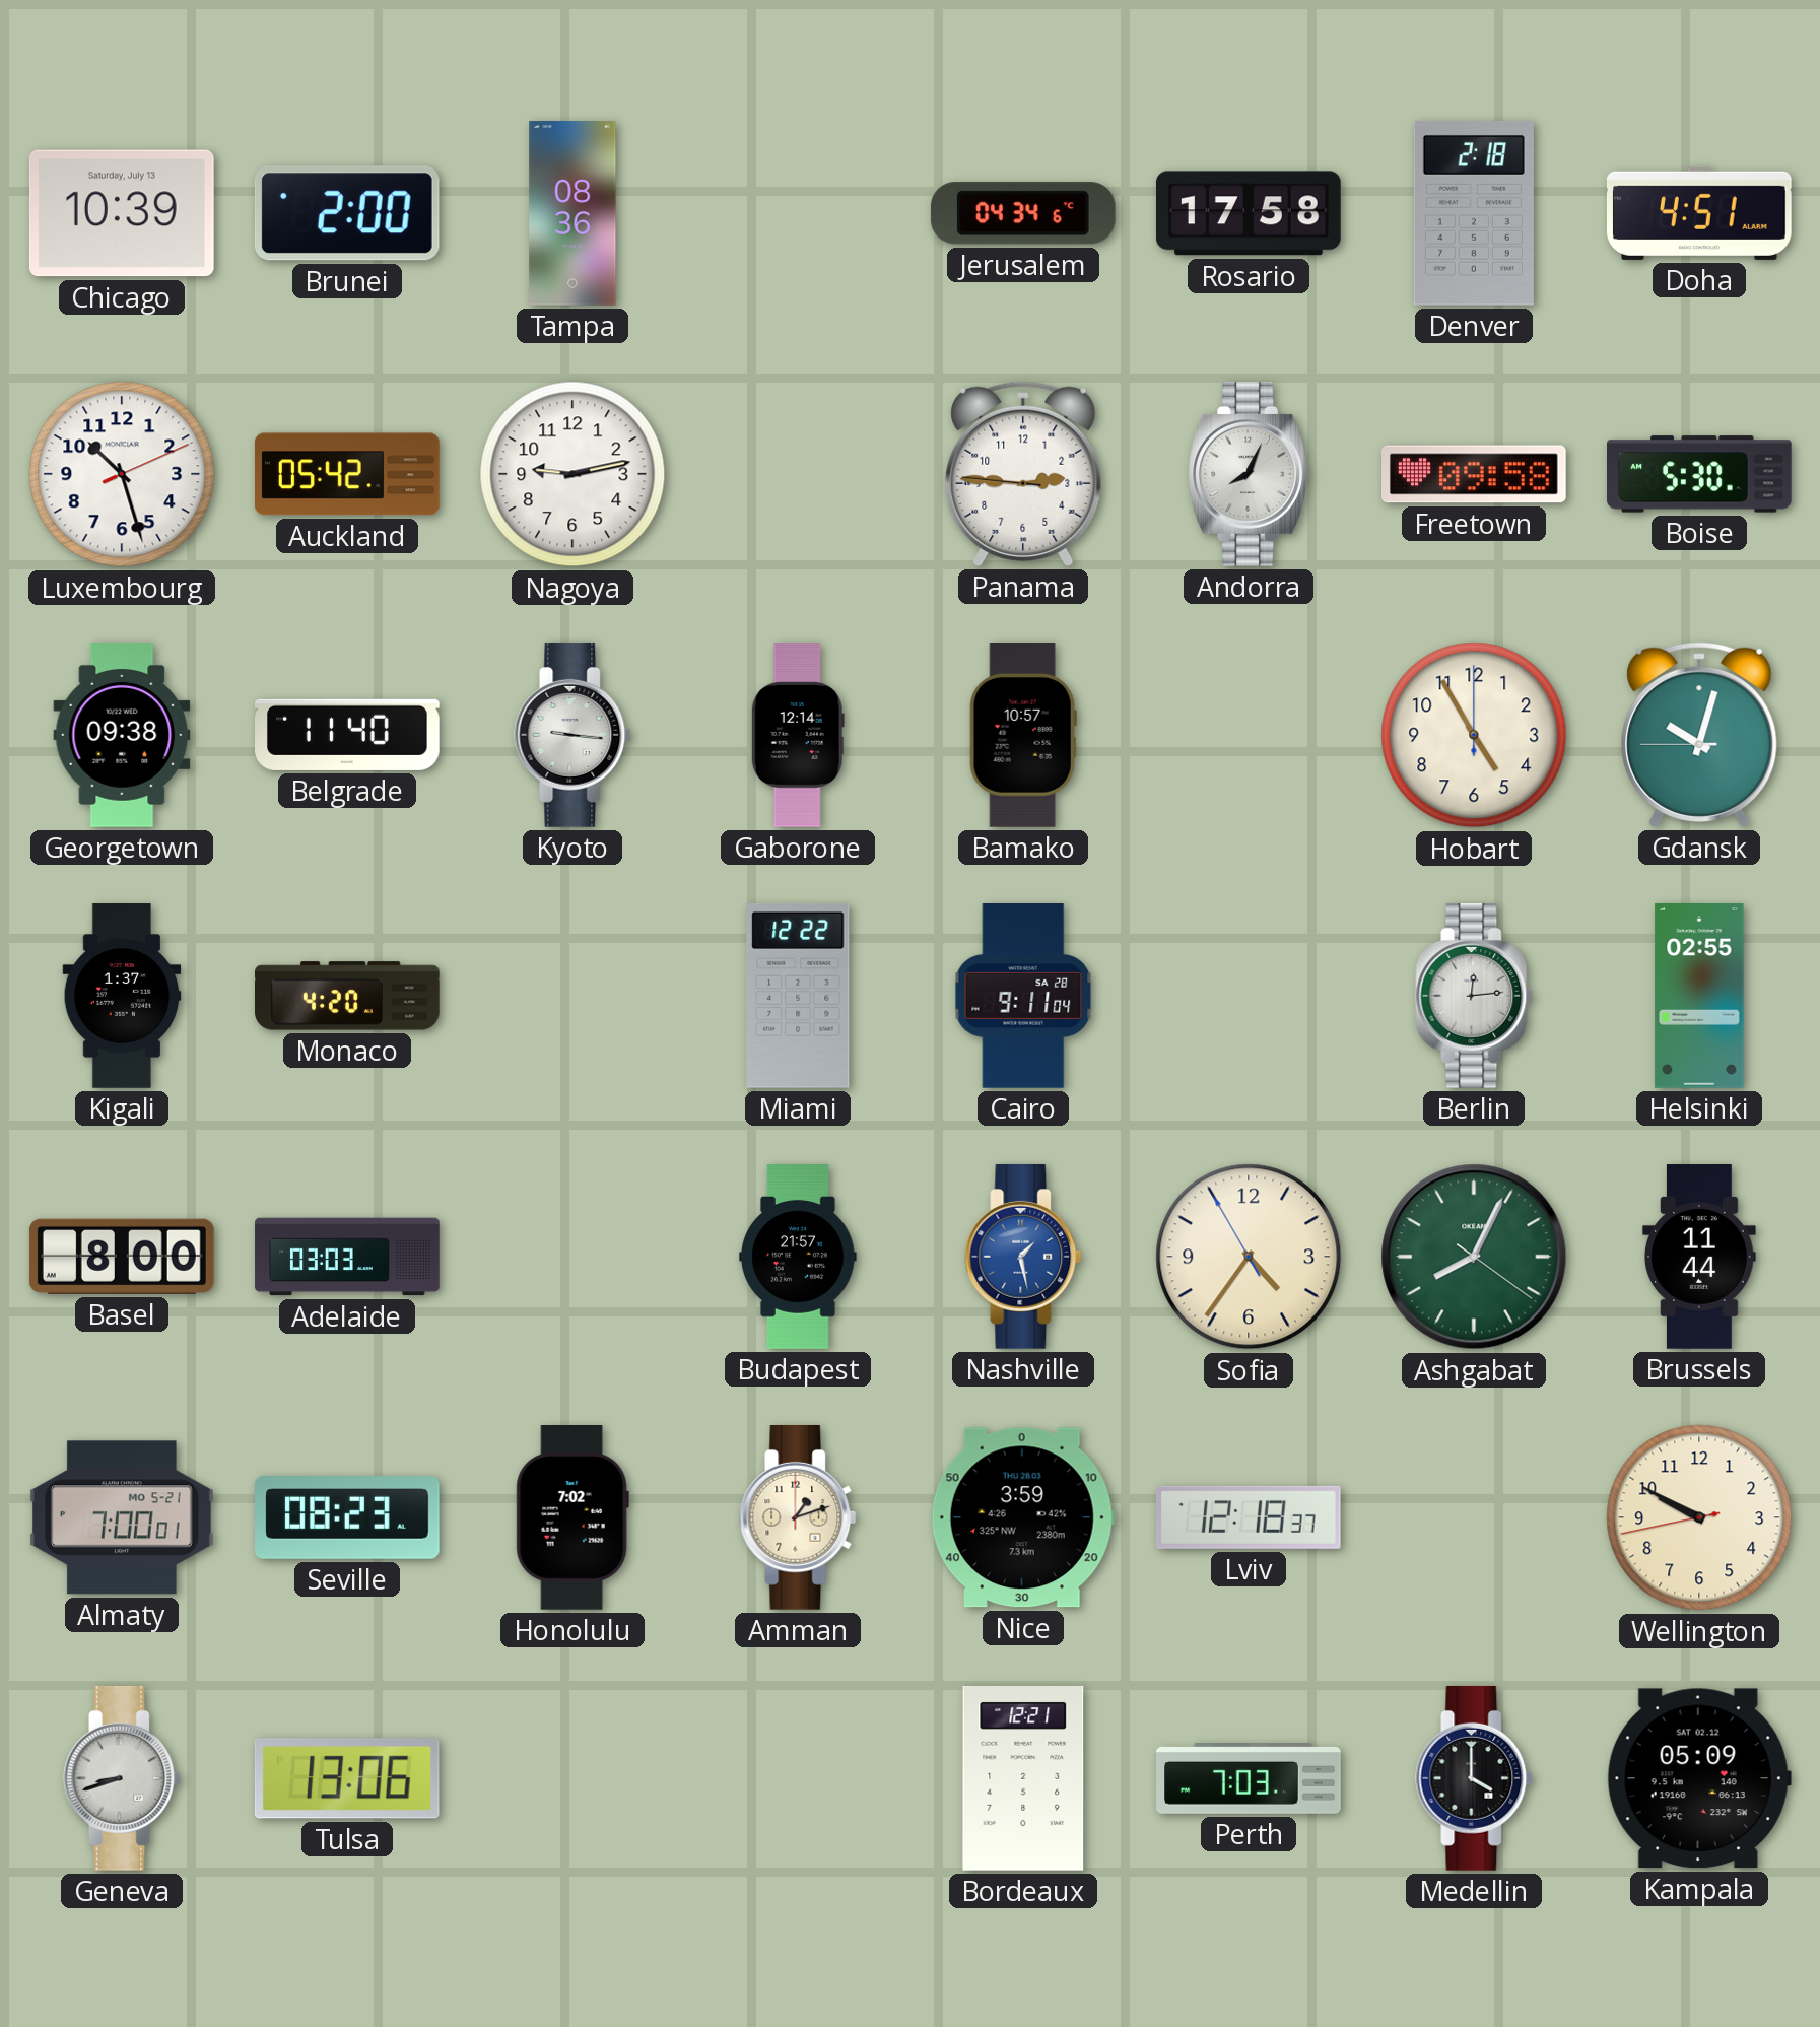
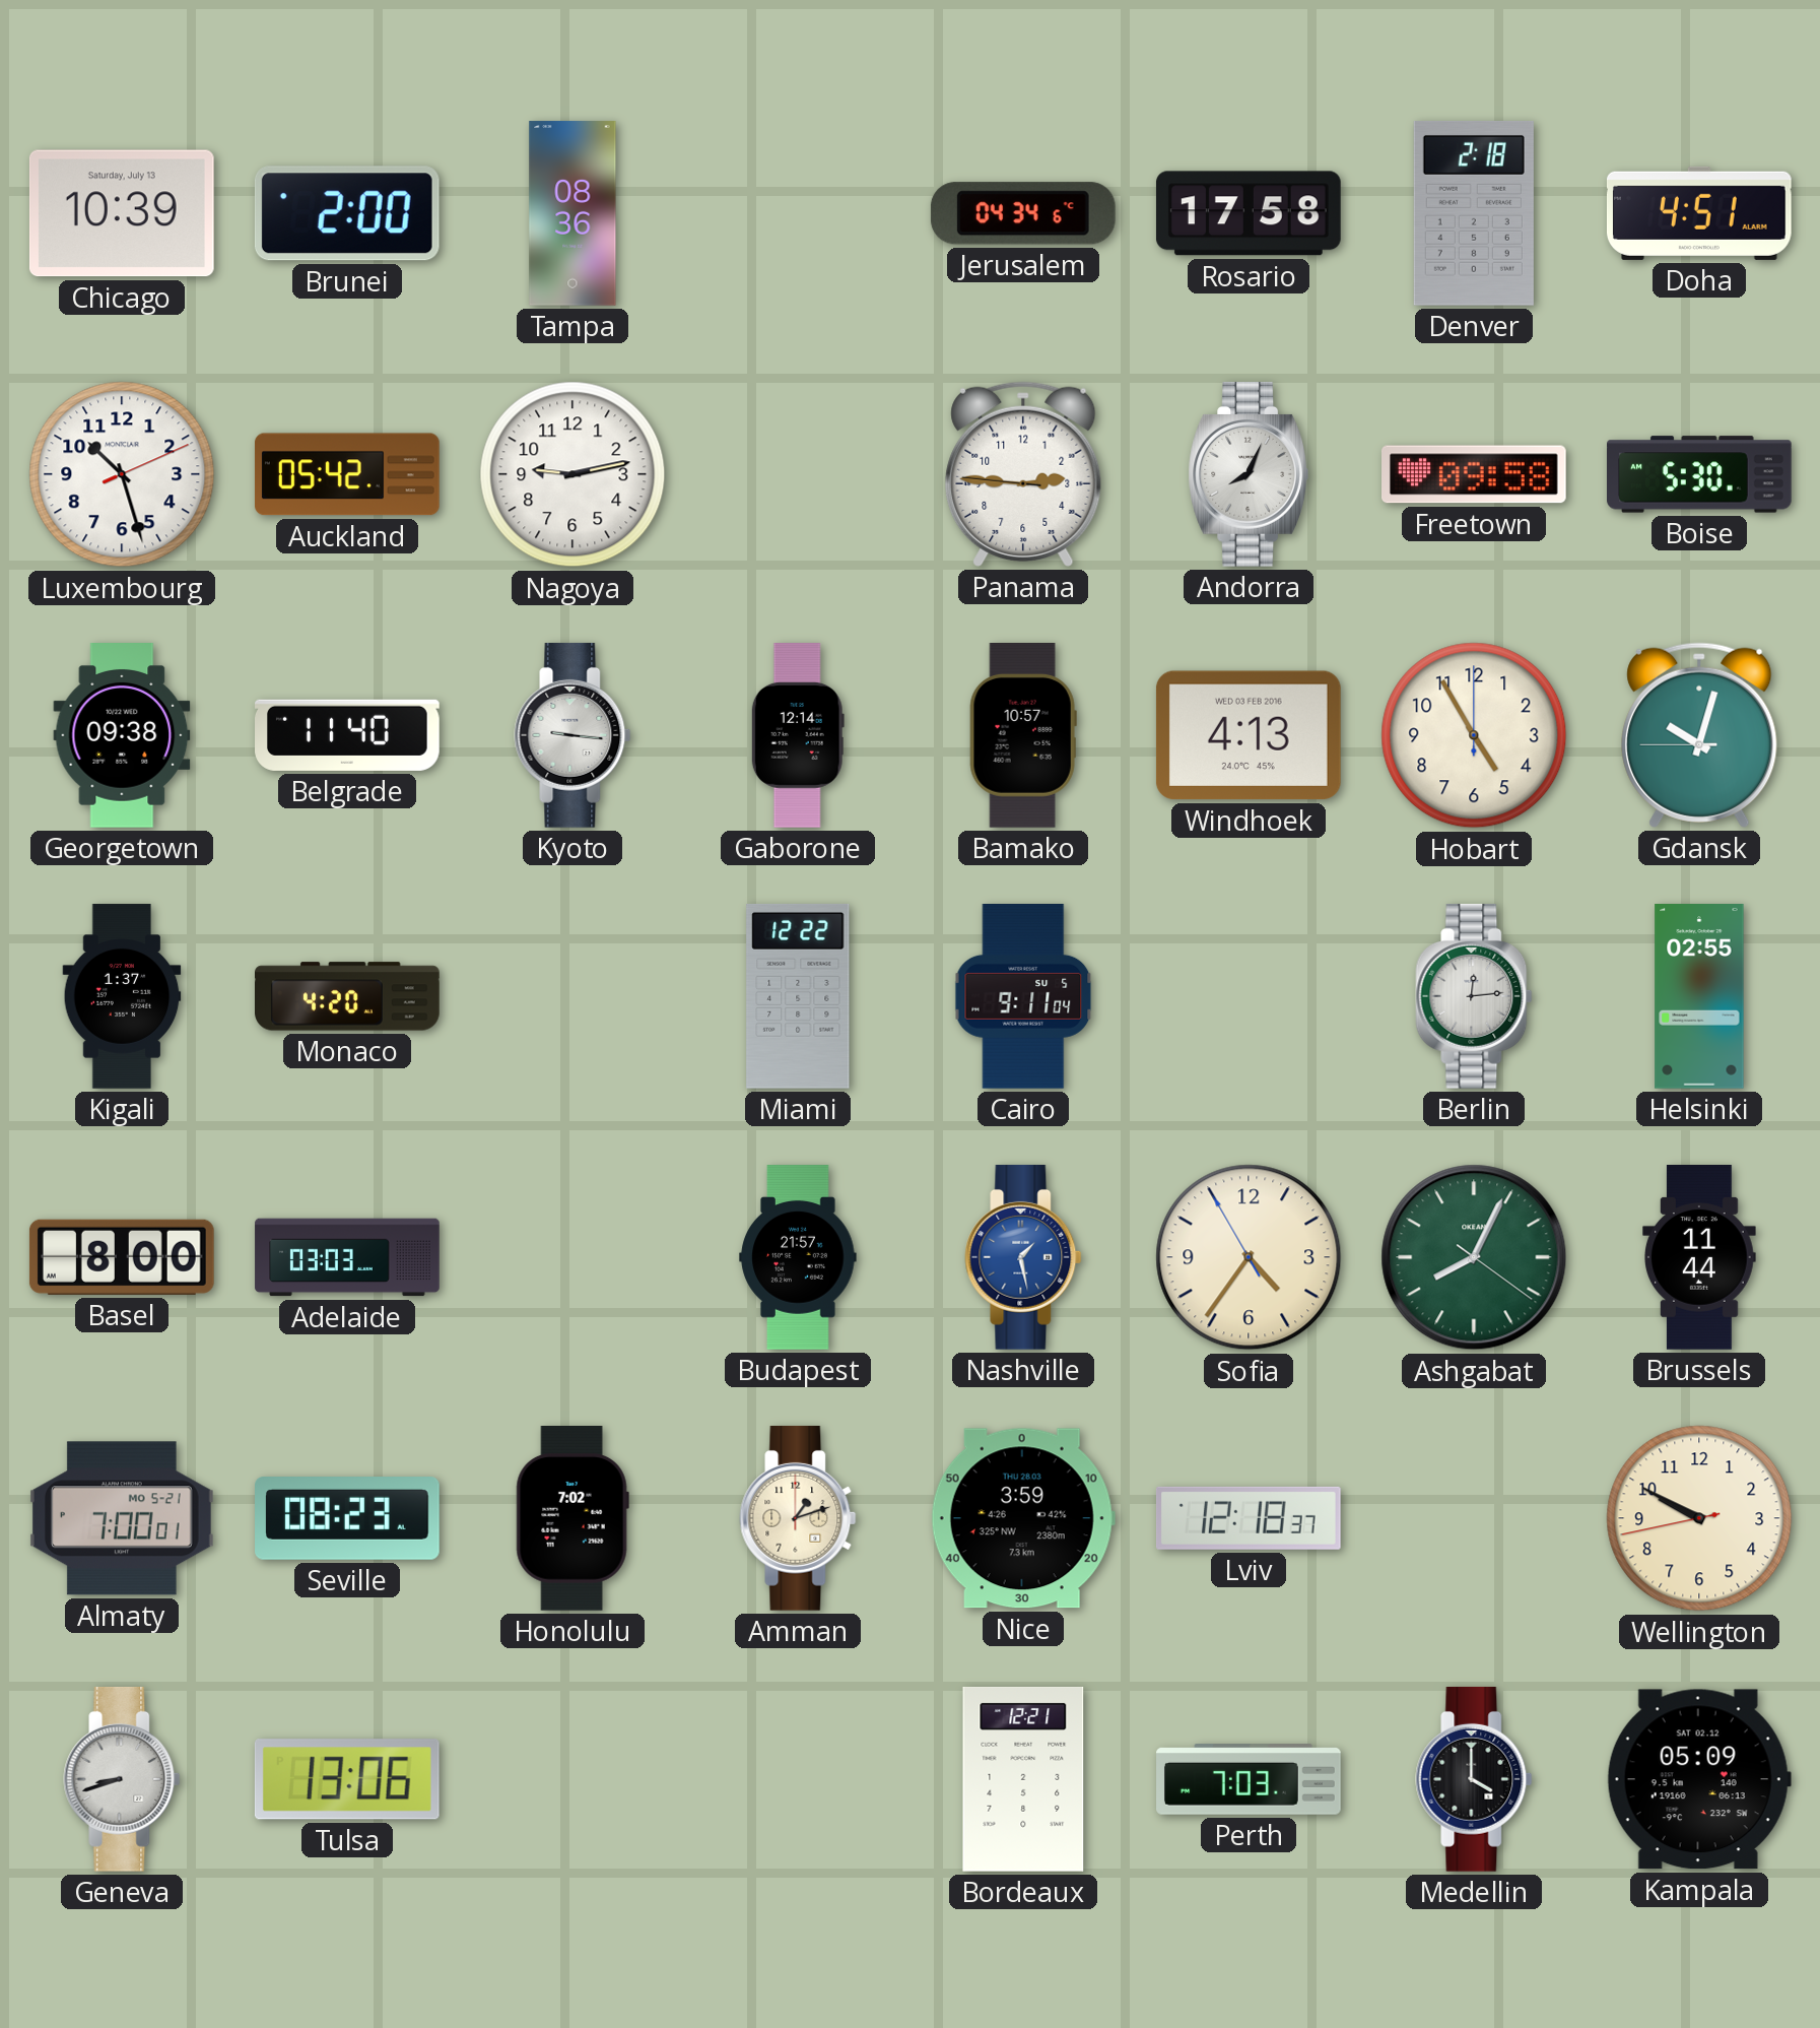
Windhoek: none -> 4:13
Cairo date: SA 28 -> SU 5
